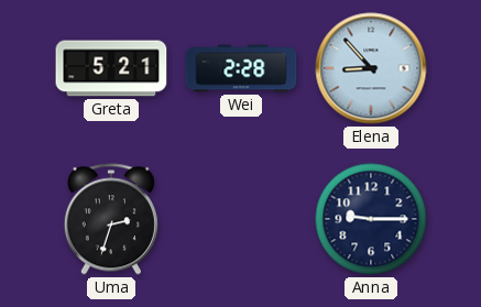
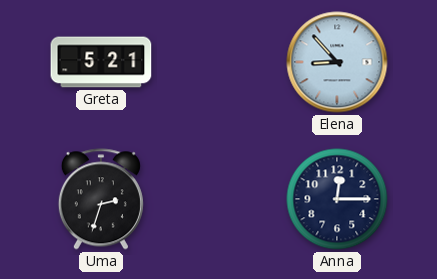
Wei: 2:28 -> none
Anna: 9:15 -> 12:15
